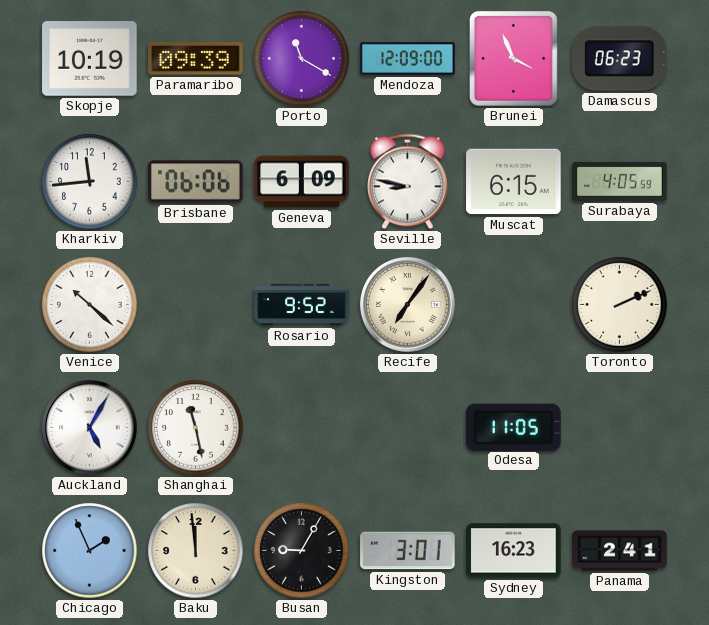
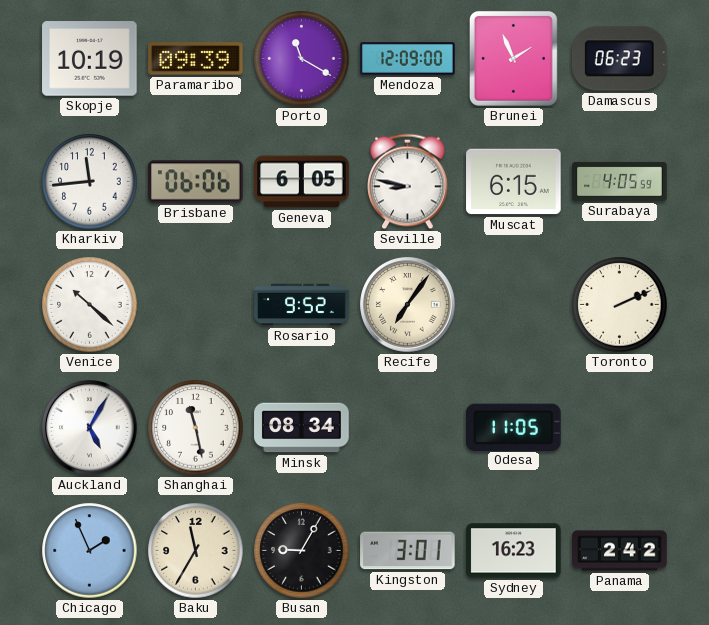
Brunei: 3:56 -> 1:56
Geneva: 6:09 -> 6:05
Minsk: none -> 08:34
Baku: 11:59 -> 11:35
Panama: 2:41 -> 2:42
